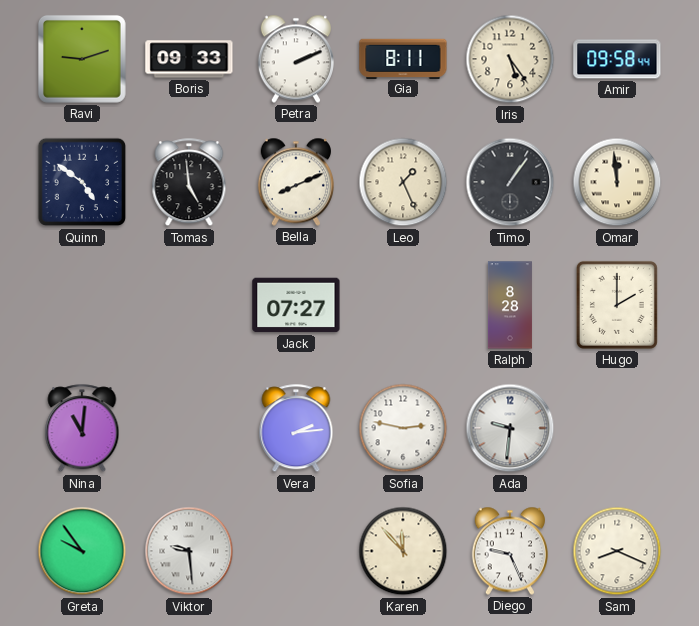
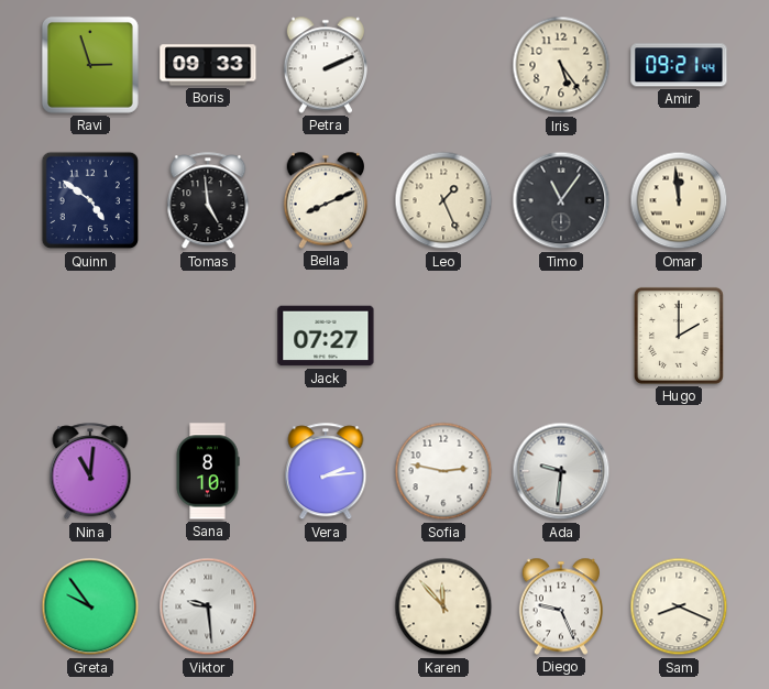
Ravi: 9:12 -> 2:57
Gia: 8:11 -> none
Amir: 09:58 -> 09:21
Timo: 1:06 -> 11:06
Ralph: 8:28 -> none
Sana: none -> 8:10
